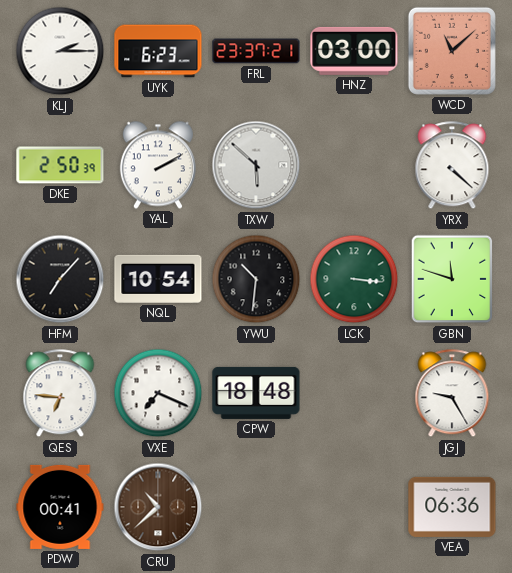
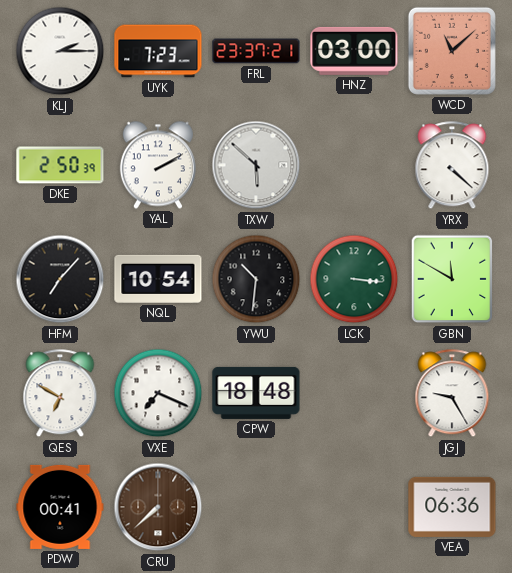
UYK: 6:23 -> 7:23
GBN: 11:48 -> 11:50
QES: 6:46 -> 6:50
CRU: 10:38 -> 7:38
